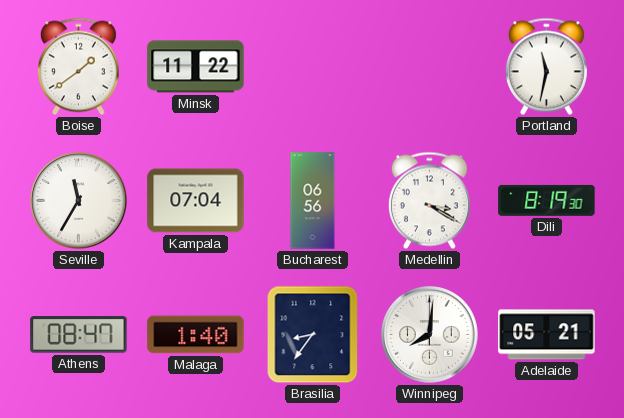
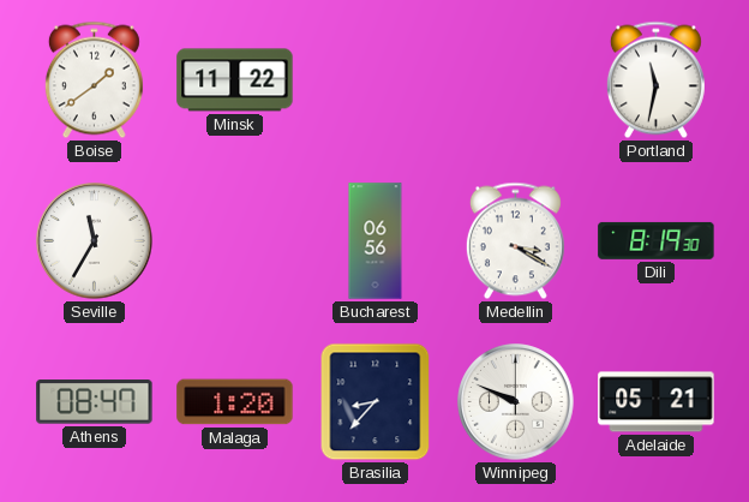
Kampala: 07:04 -> none
Malaga: 1:40 -> 1:20
Brasilia: 8:36 -> 8:37
Winnipeg: 8:01 -> 9:49
